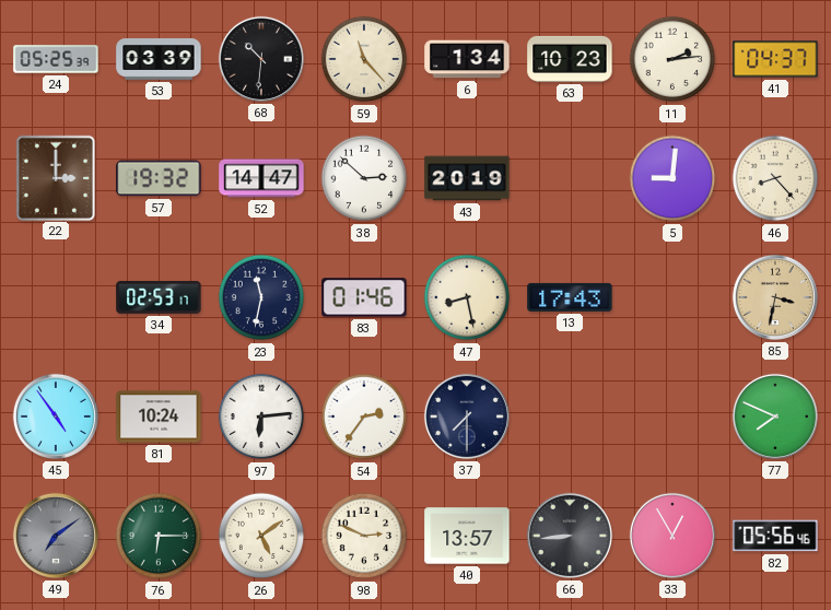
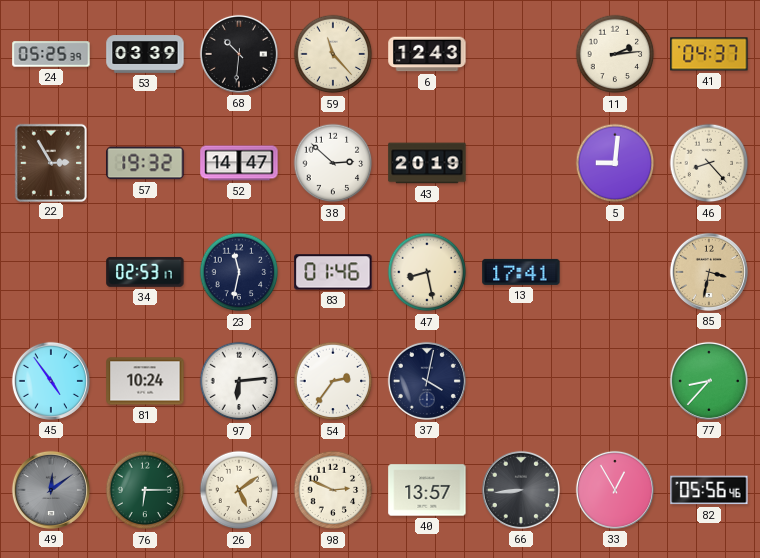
6: 1:34 -> 12:43
63: 10:23 -> none
22: 3:00 -> 2:55
13: 17:43 -> 17:41
37: 7:30 -> 4:02
77: 7:49 -> 8:37
49: 7:09 -> 12:09
